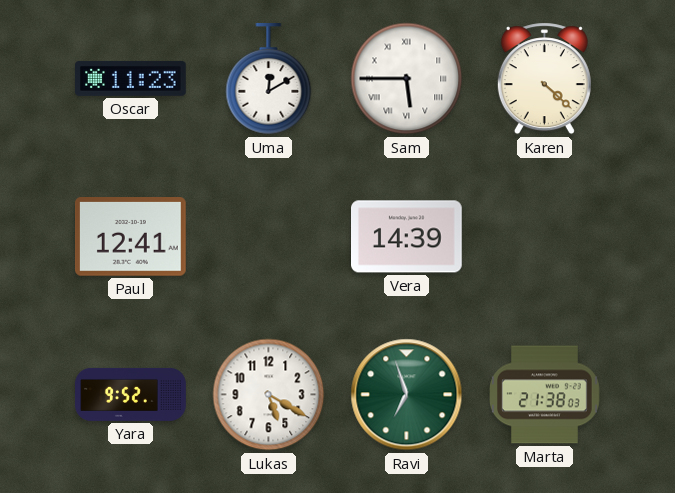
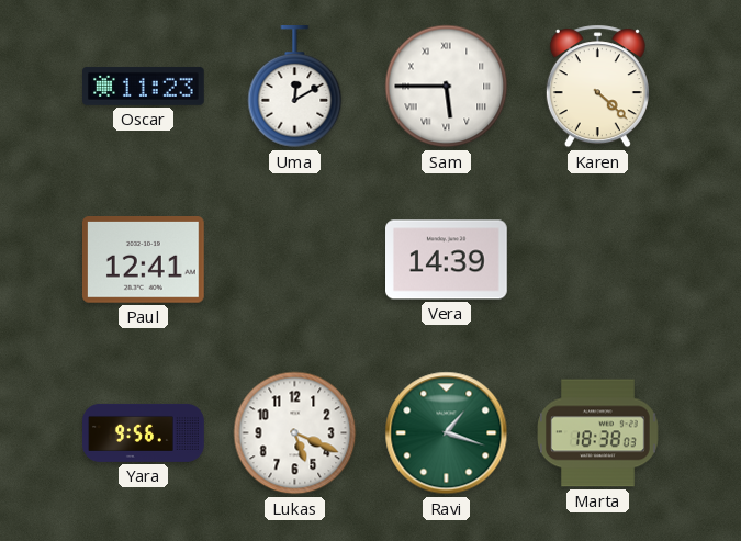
Yara: 9:52 -> 9:56
Lukas: 5:20 -> 5:19
Ravi: 6:57 -> 1:18
Marta: 21:38 -> 18:38
